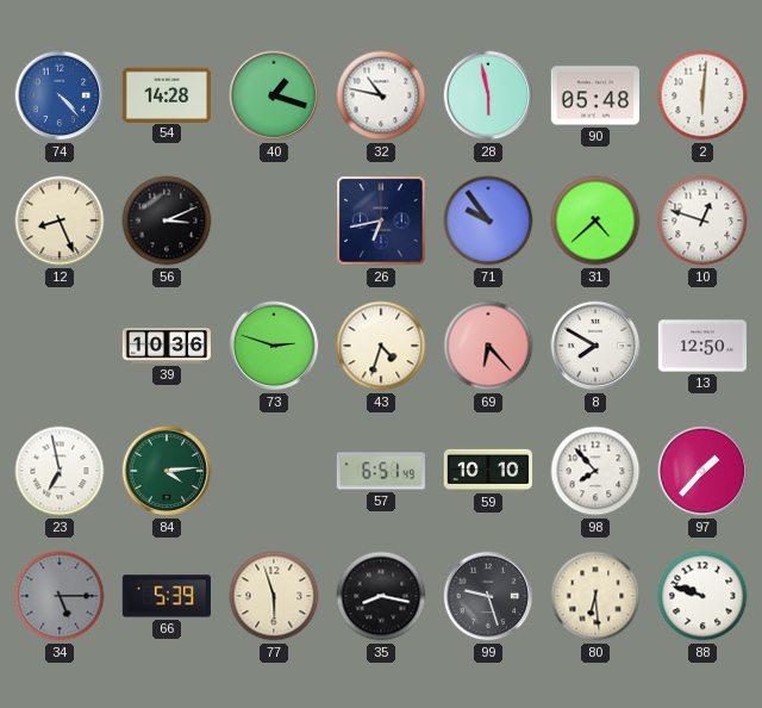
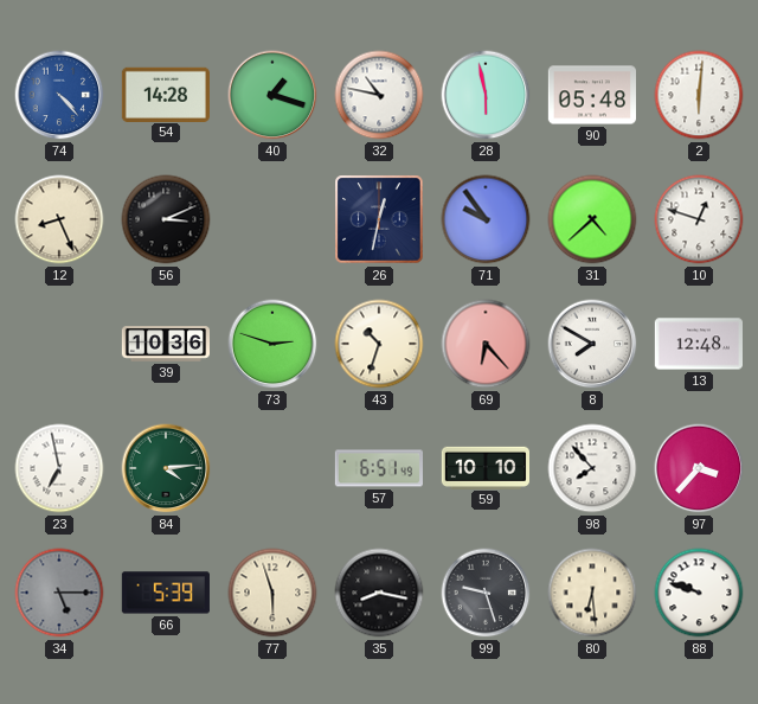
26: 6:43 -> 12:32
43: 4:33 -> 10:33
13: 12:50 -> 12:48
97: 1:37 -> 3:37
